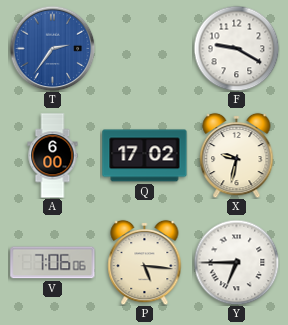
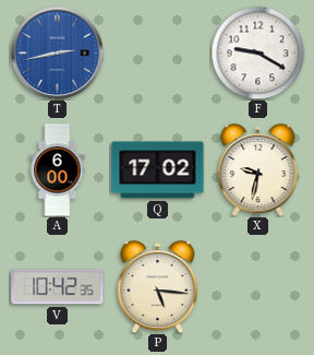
T: 2:36 -> 2:43
V: 7:06 -> 10:42
Y: 6:45 -> none
